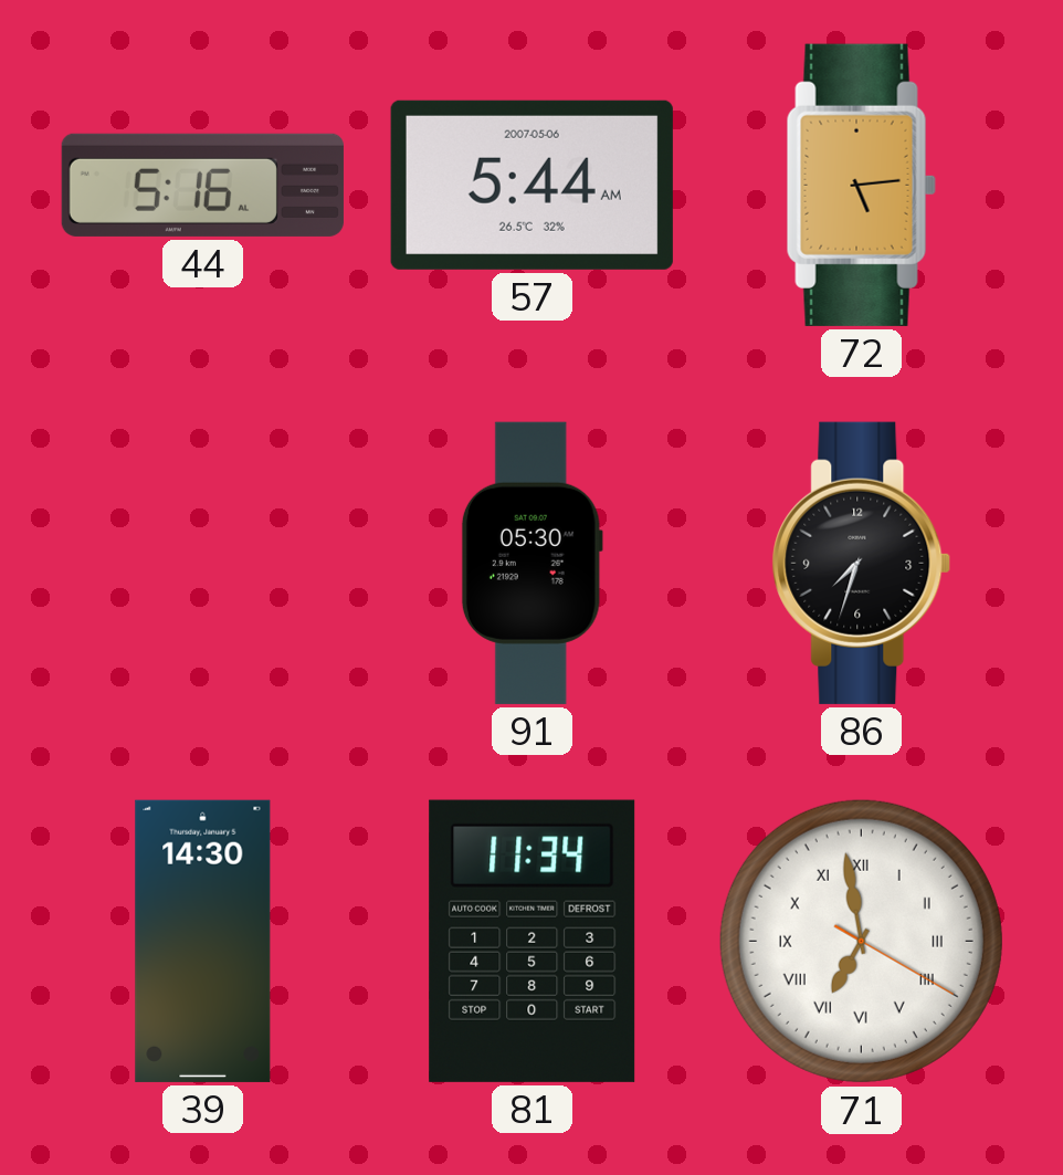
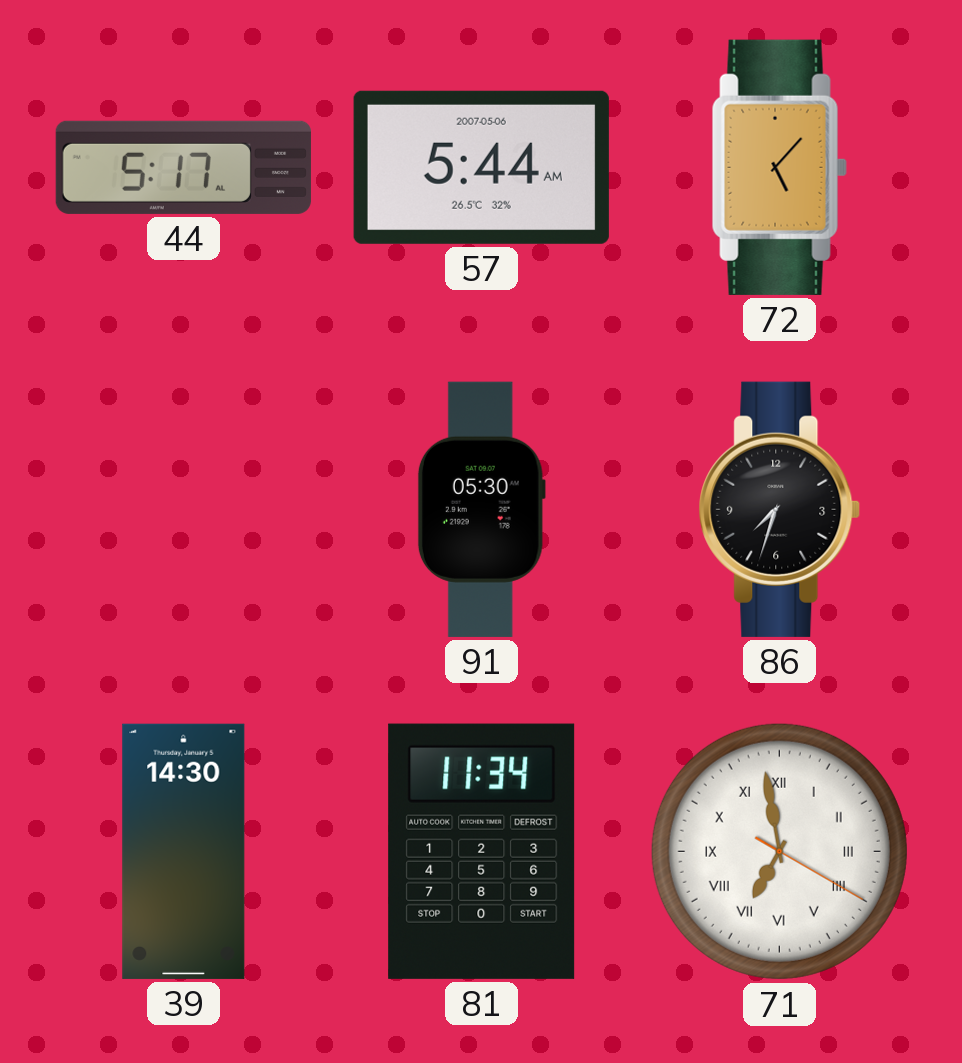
44: 5:16 -> 5:17
72: 5:14 -> 5:07
